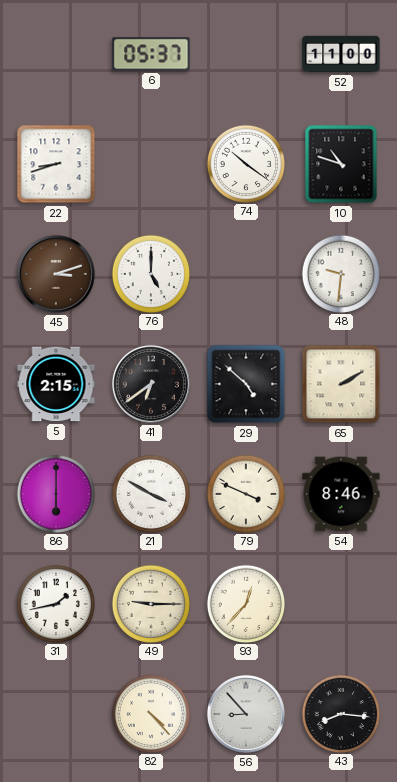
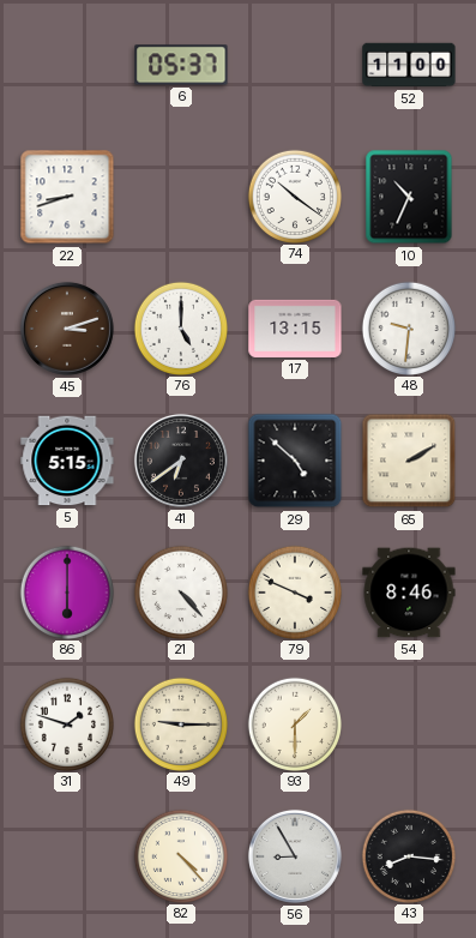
10: 10:48 -> 10:34
17: none -> 13:15
5: 2:15 -> 5:15
21: 3:50 -> 4:23
31: 1:43 -> 1:48
93: 12:37 -> 1:30
56: 8:53 -> 8:55
